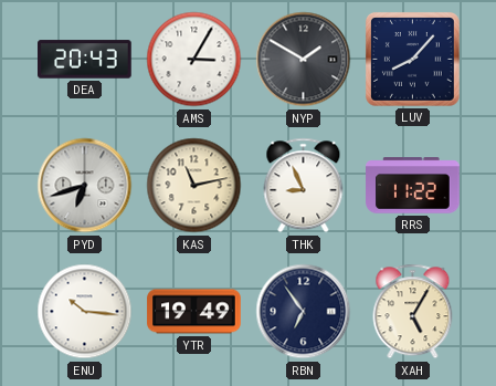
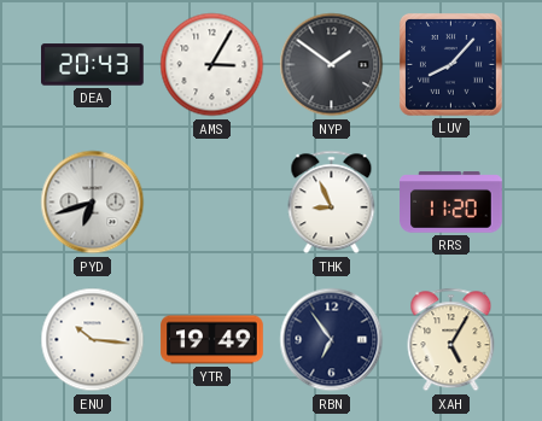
NYP: 1:50 -> 1:51
KAS: 11:13 -> none
RRS: 11:22 -> 11:20
